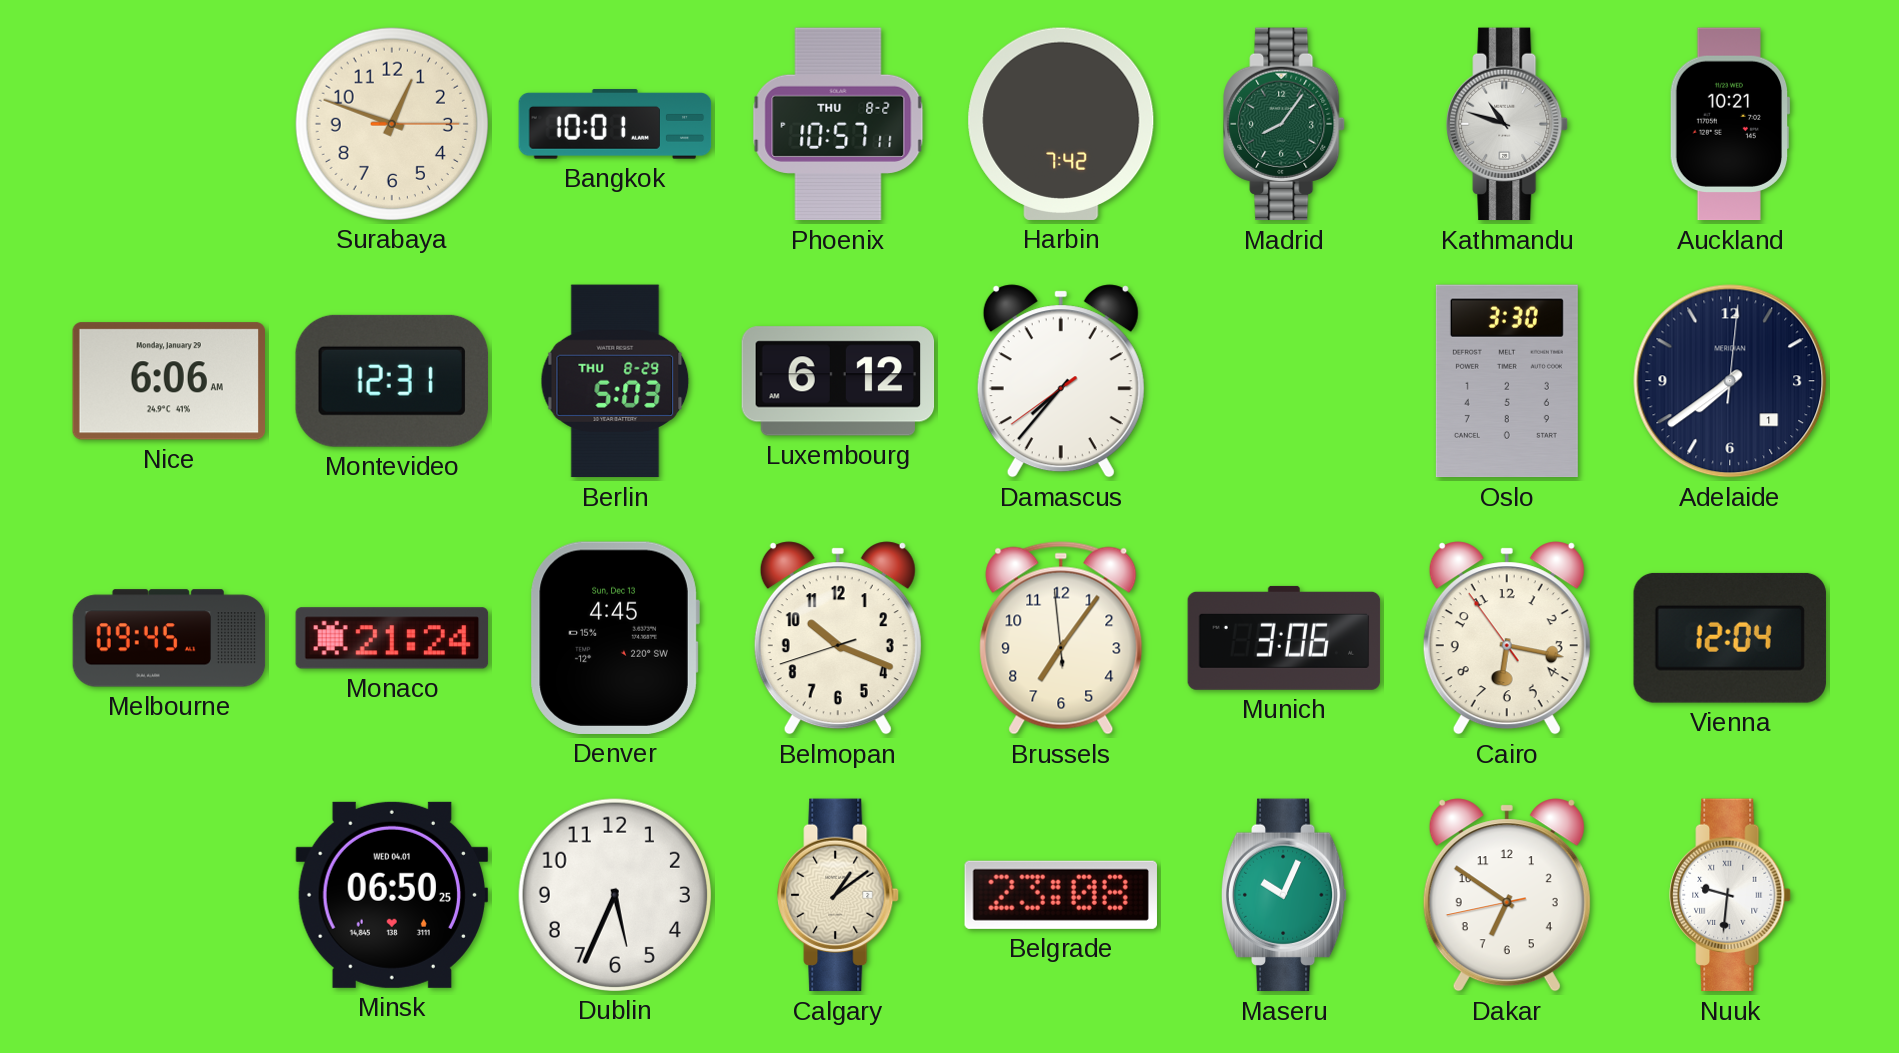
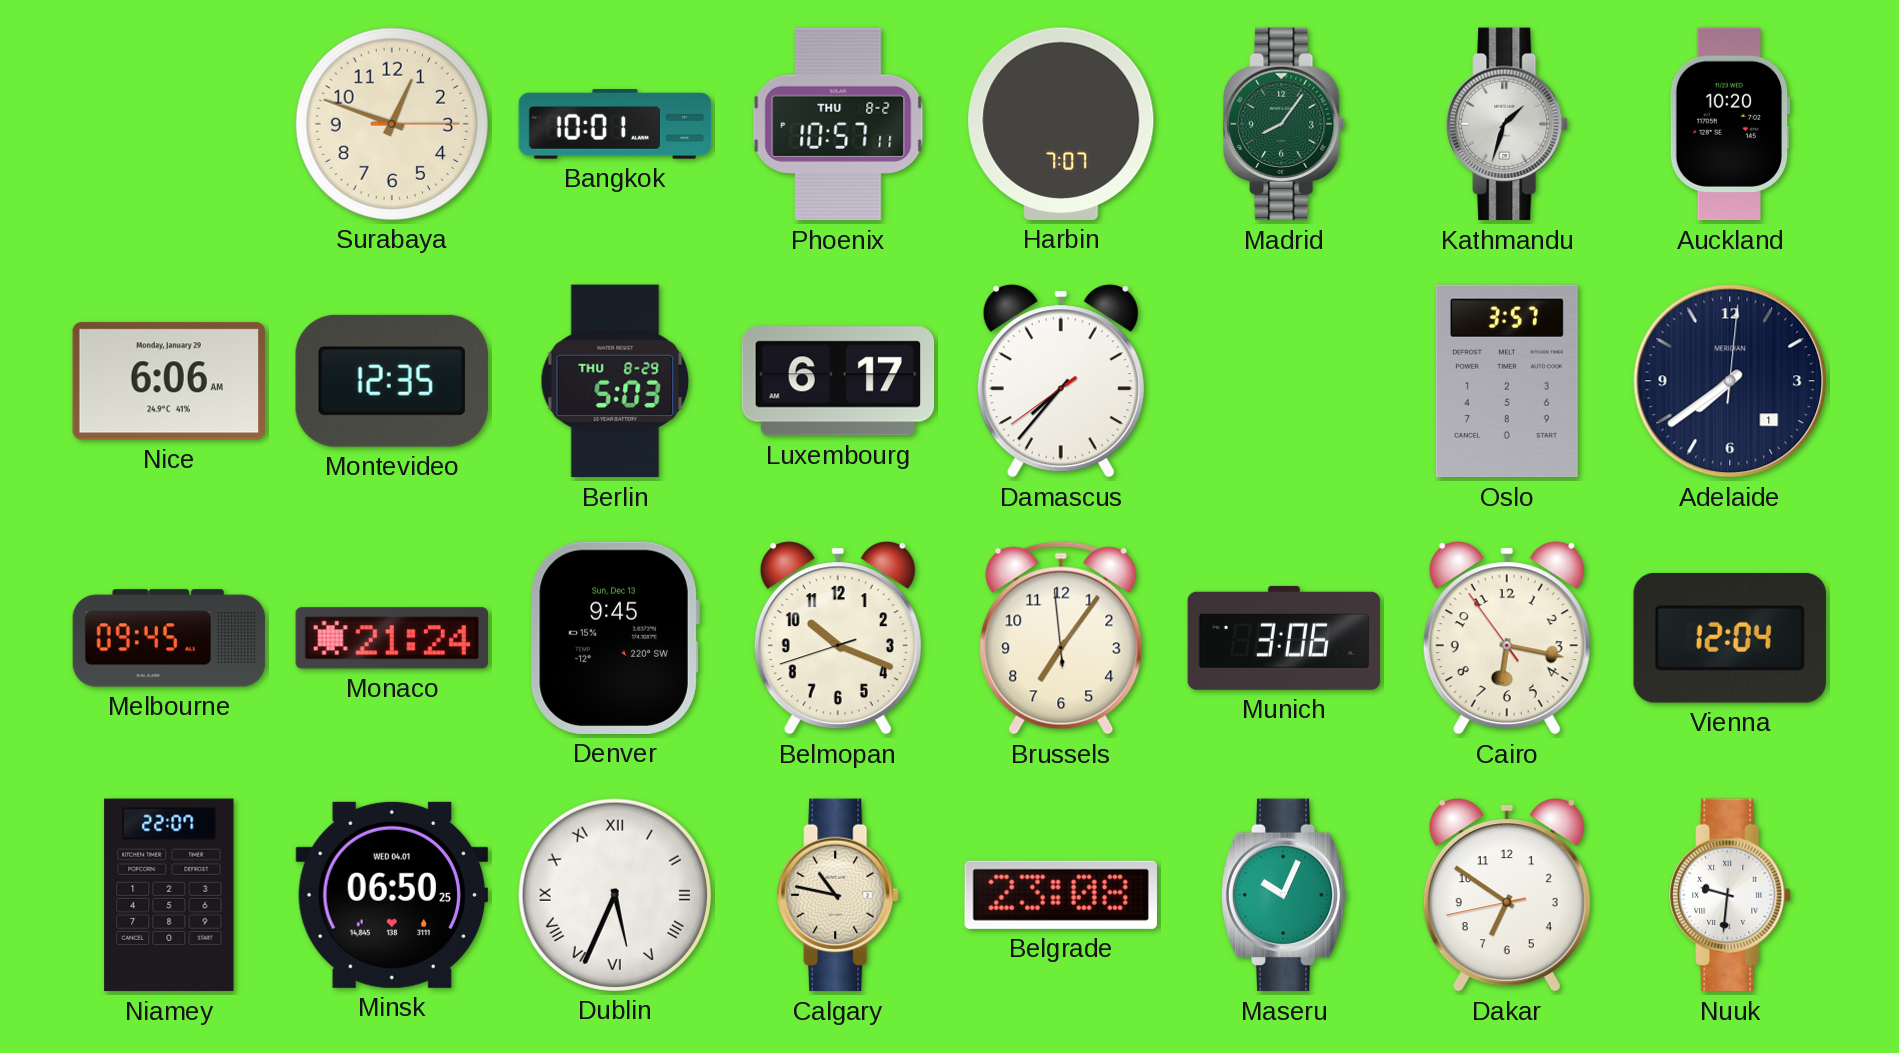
Harbin: 7:42 -> 7:07
Kathmandu: 10:48 -> 1:33
Auckland: 10:21 -> 10:20
Montevideo: 12:31 -> 12:35
Luxembourg: 6:12 -> 6:17
Oslo: 3:30 -> 3:57
Denver: 4:45 -> 9:45
Niamey: none -> 22:07
Dublin numerals: Arabic -> Roman
Calgary: 1:09 -> 10:47
